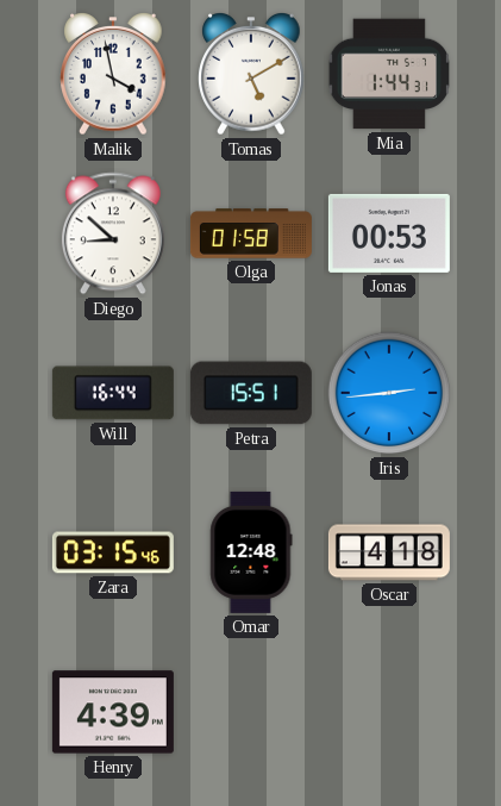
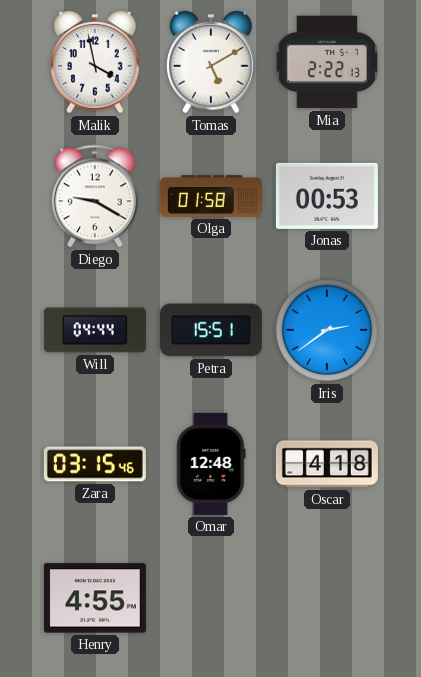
Mia: 1:44 -> 2:22
Diego: 8:52 -> 9:20
Will: 16:44 -> 04:44
Iris: 2:44 -> 2:39
Henry: 4:39 -> 4:55
